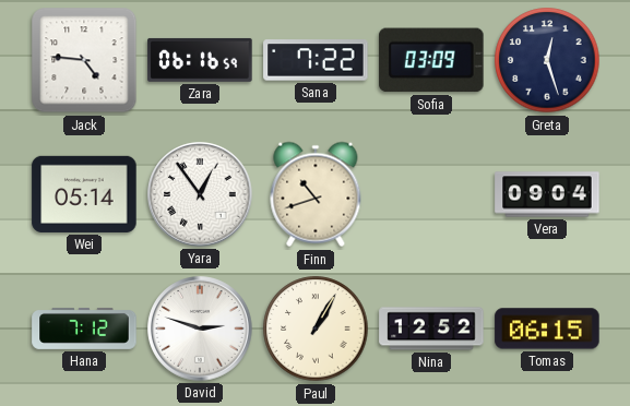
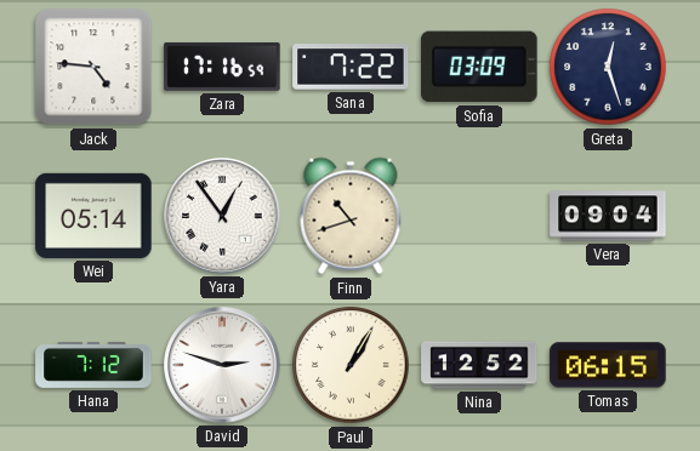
Zara: 06:16 -> 17:16
